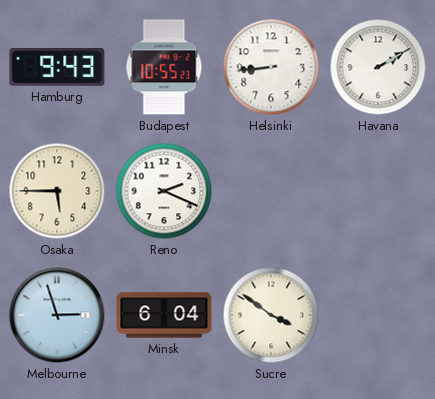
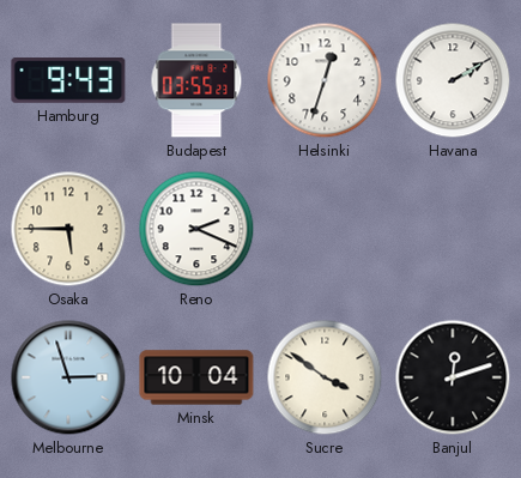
Budapest: 10:55 -> 03:55
Helsinki: 8:44 -> 12:33
Minsk: 6:04 -> 10:04
Banjul: none -> 12:12
